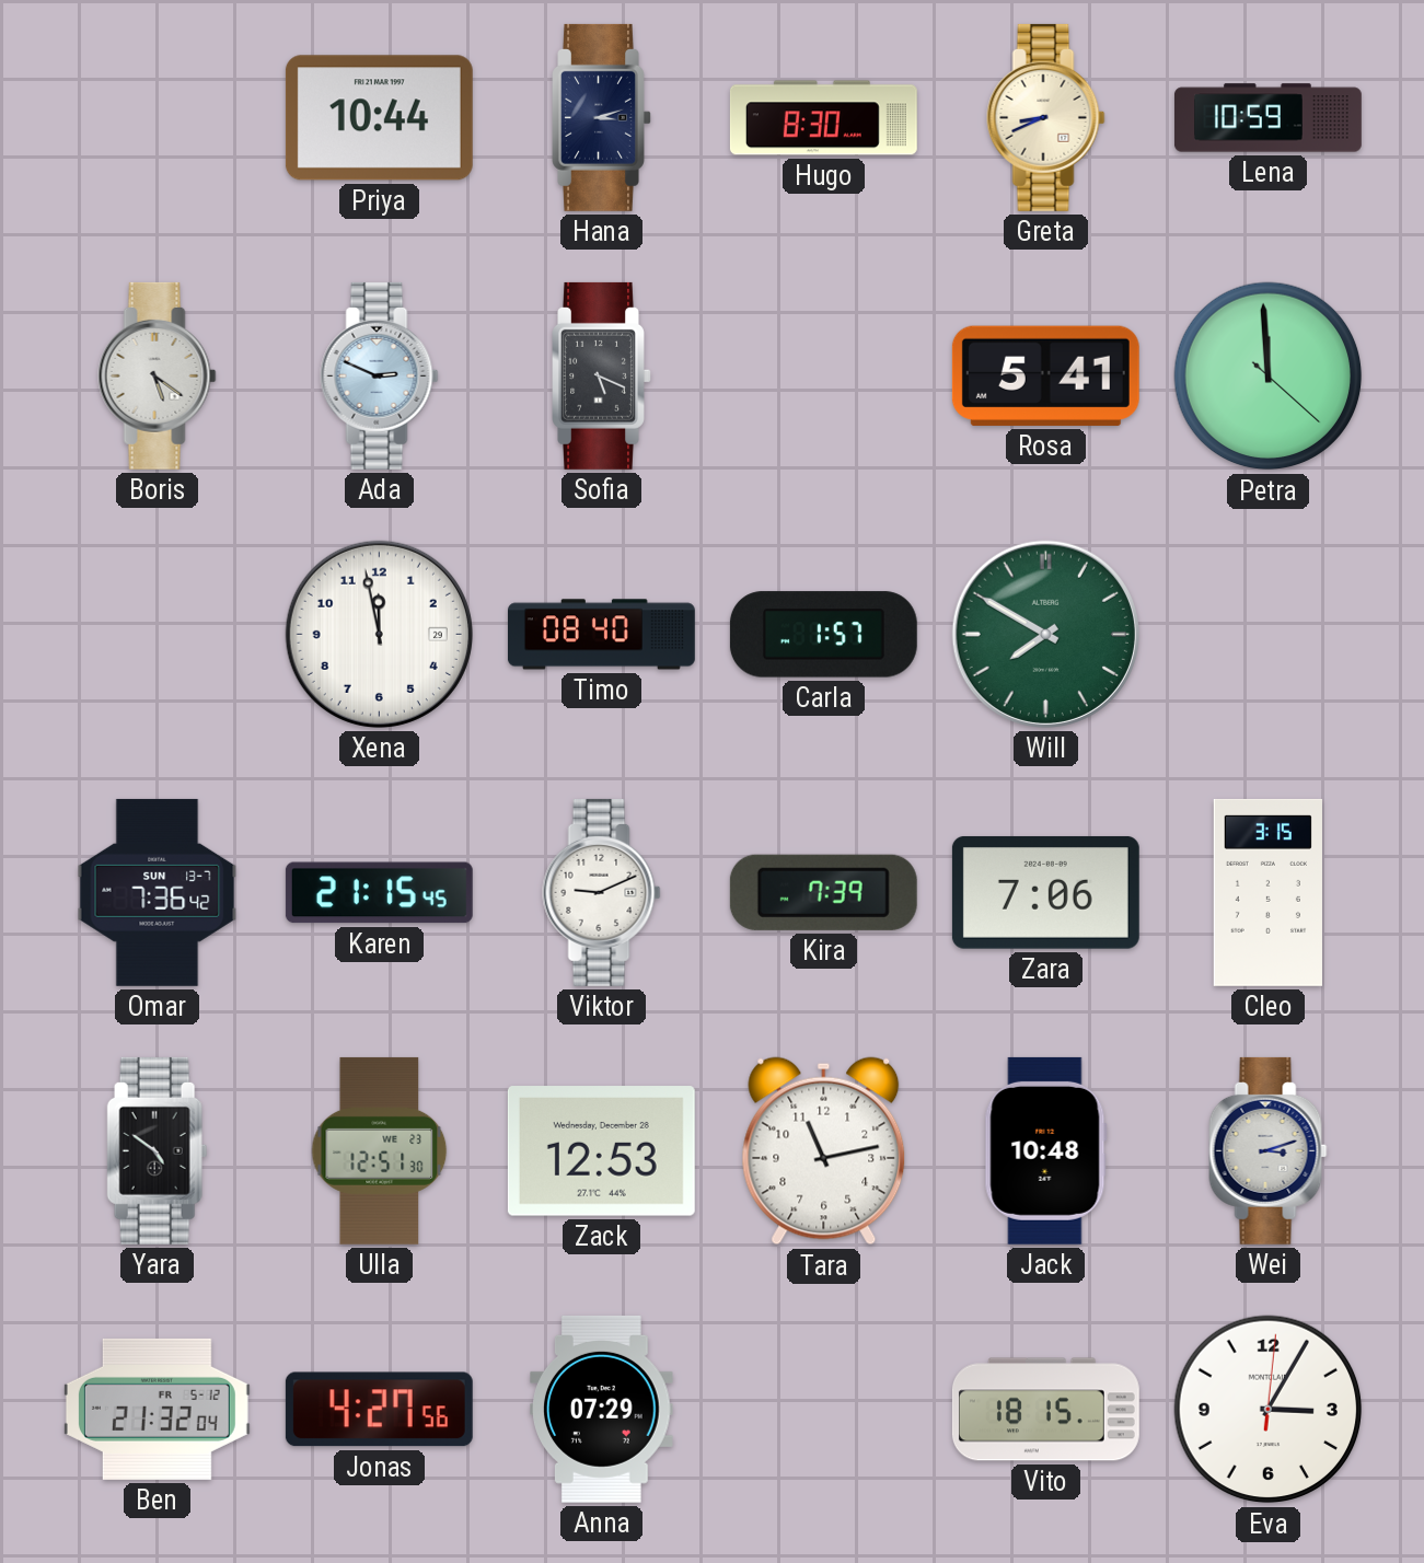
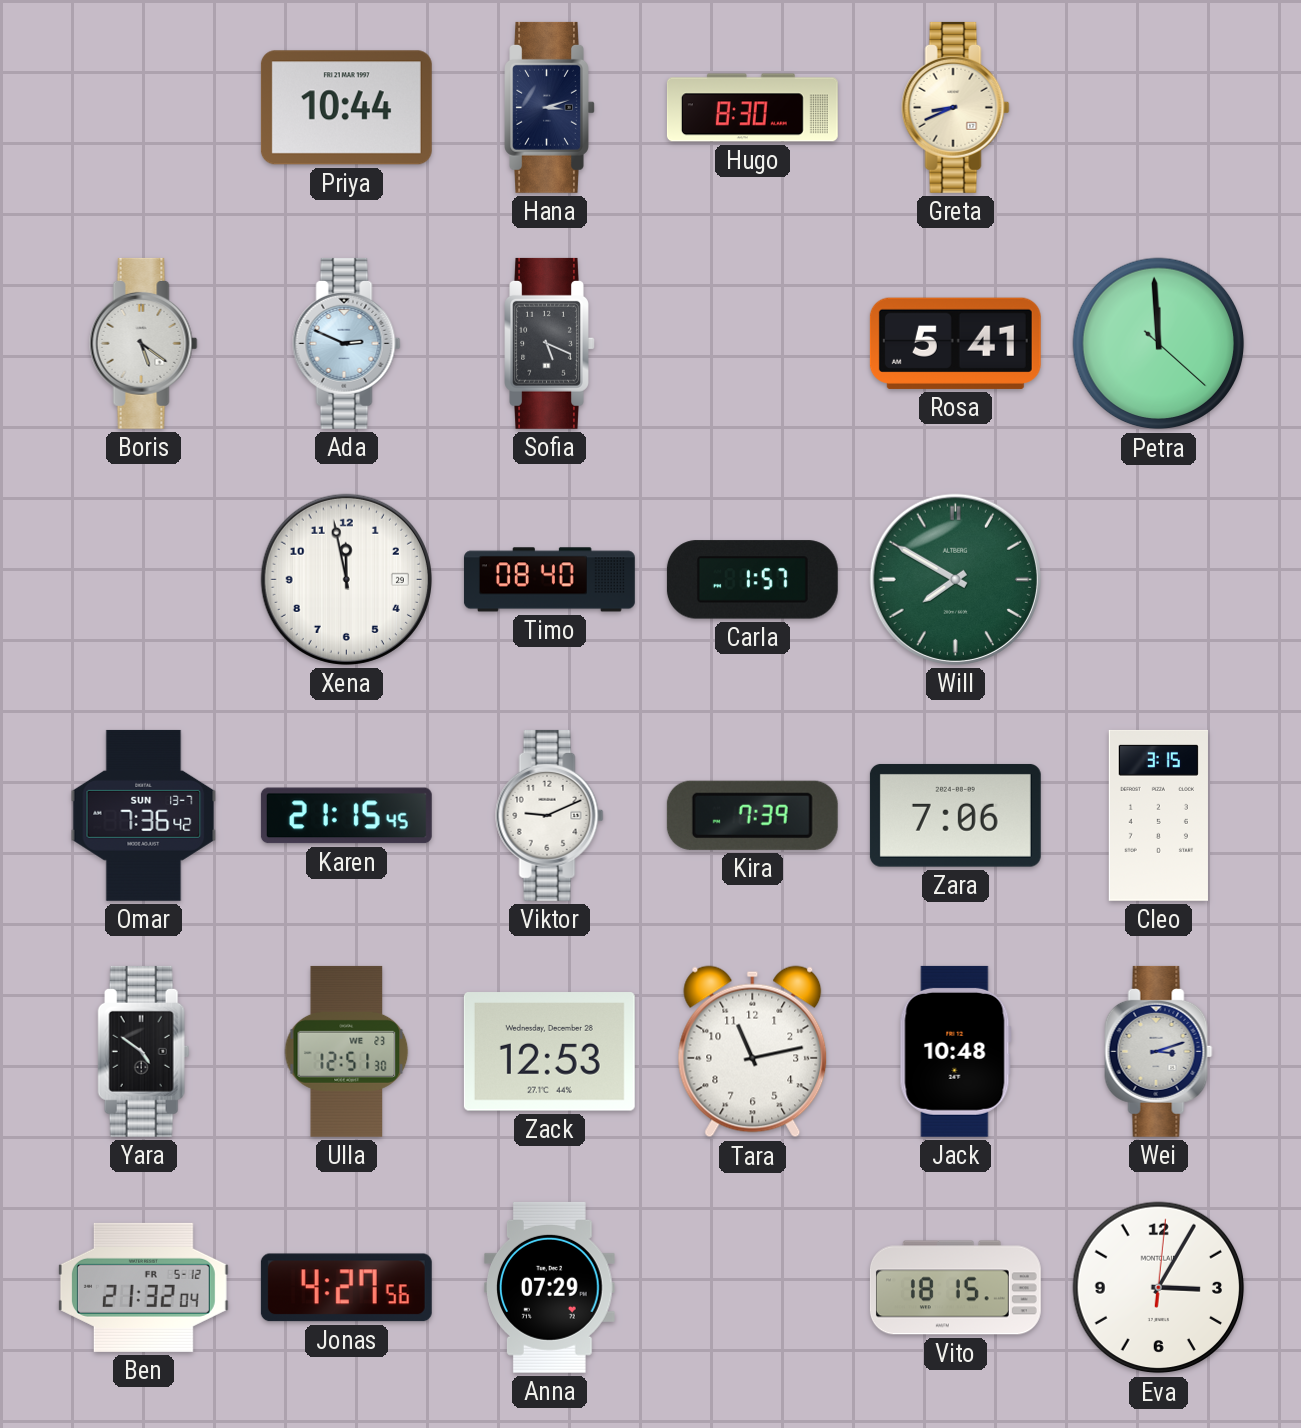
Lena: 10:59 -> none
